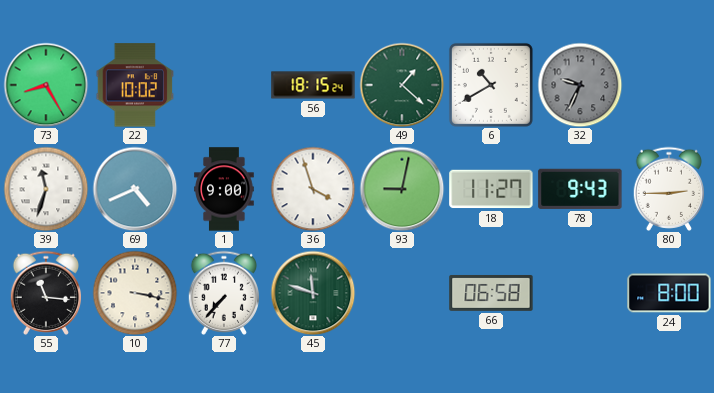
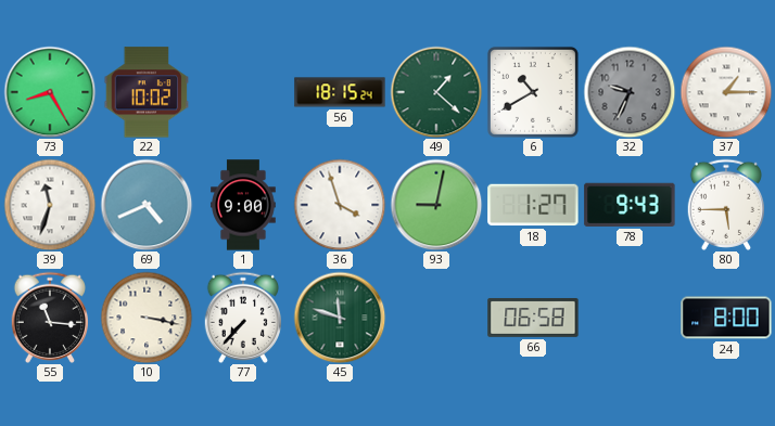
37: none -> 1:15
18: 11:27 -> 1:27
80: 2:45 -> 5:45
